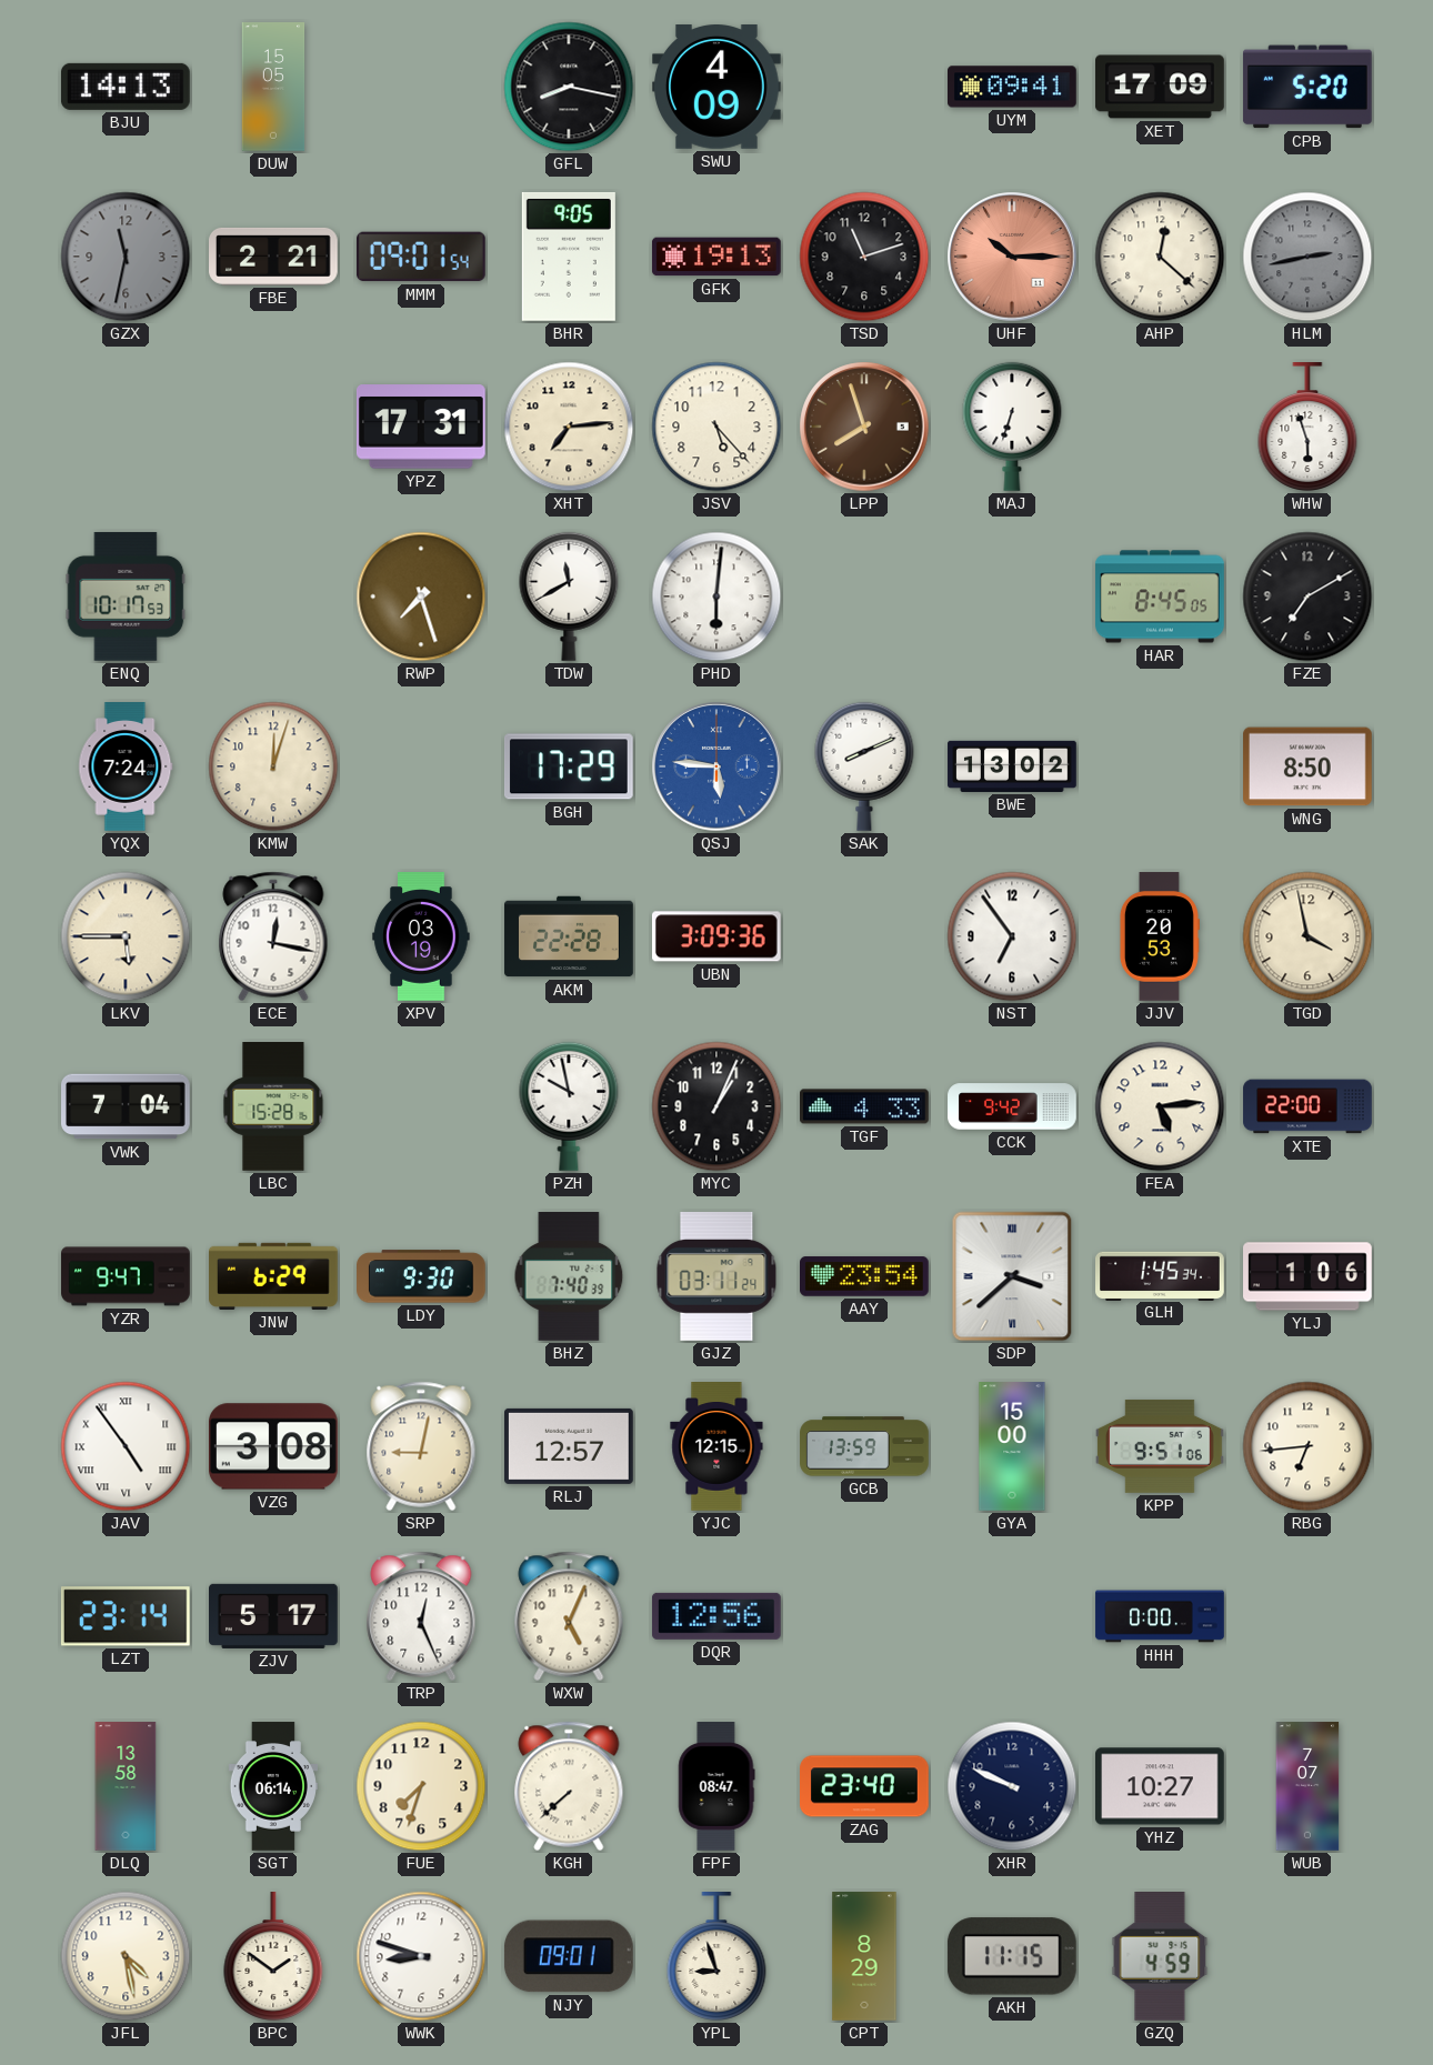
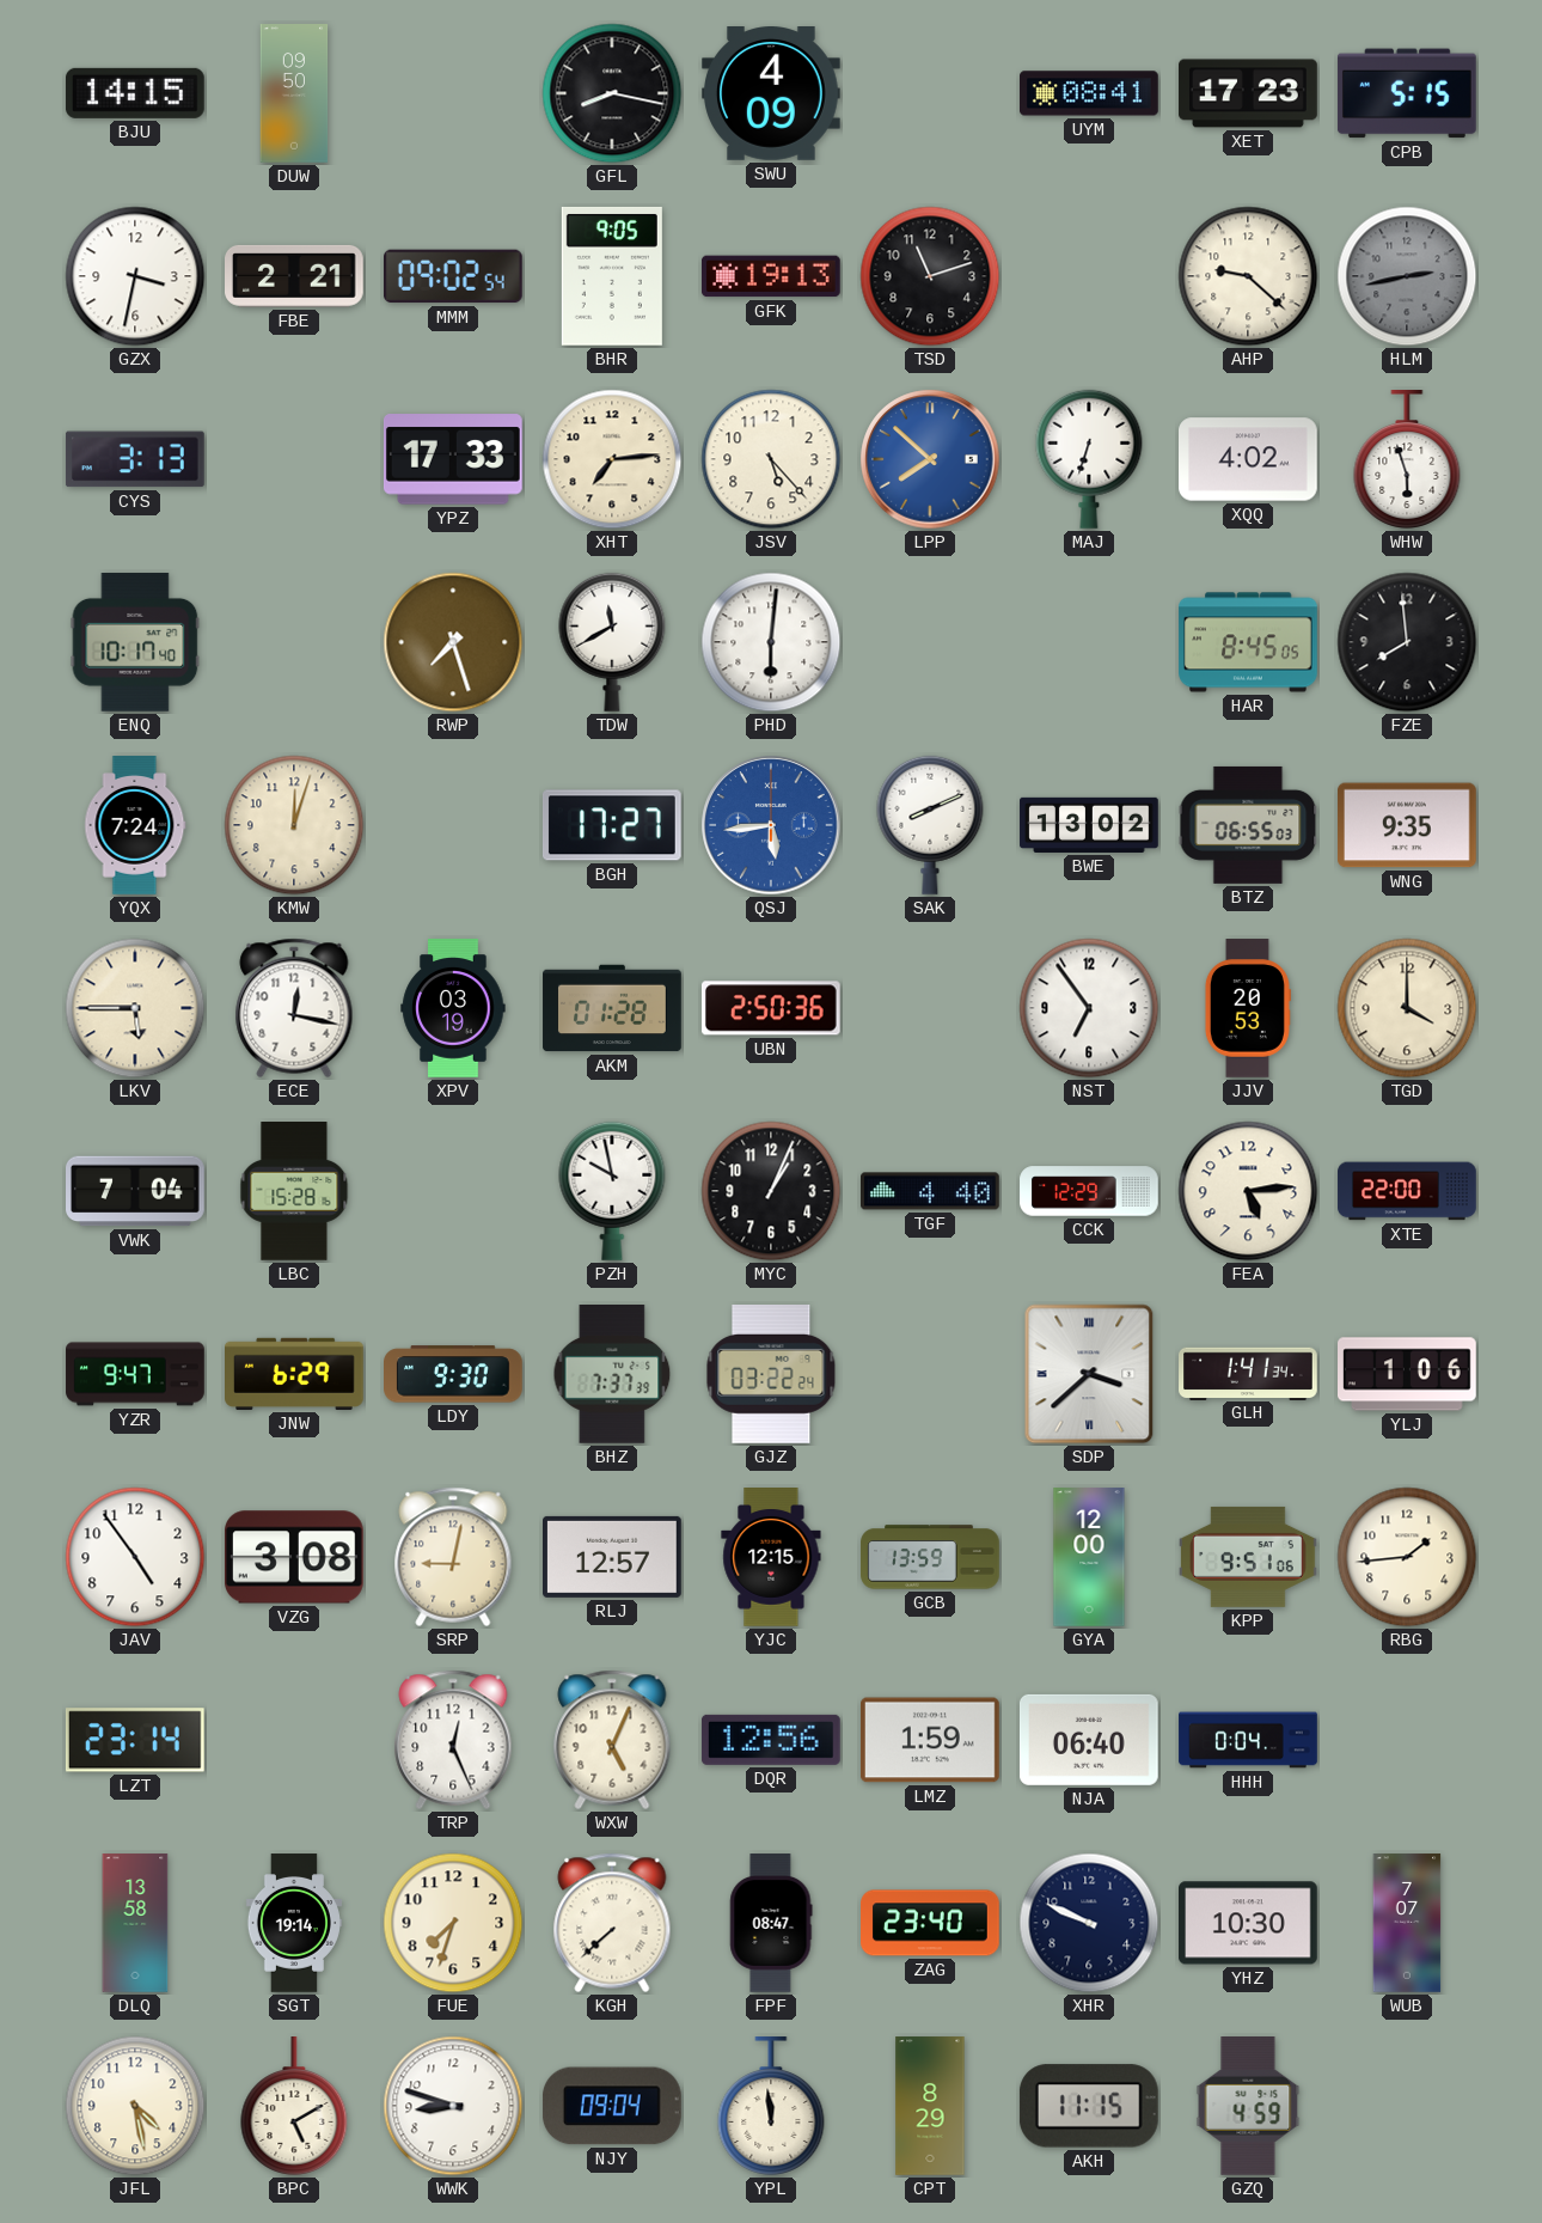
BJU: 14:13 -> 14:15
DUW: 15:05 -> 09:50
UYM: 09:41 -> 08:41
XET: 17:09 -> 17:23
CPB: 5:20 -> 5:15
GZX: 11:32 -> 3:32
GZX dial: grey -> white
MMM: 09:01 -> 09:02
UHF: 10:15 -> none
AHP: 12:22 -> 9:22
CYS: none -> 3:13
YPZ: 17:31 -> 17:33
LPP: 7:57 -> 7:52
LPP dial: brown -> blue
XQQ: none -> 4:02
ENQ: 10:17:53 -> 10:17:40
FZE: 7:10 -> 7:59
BGH: 17:29 -> 17:27
QSJ: 5:46 -> 5:44
BTZ: none -> 06:55
WNG: 8:50 -> 9:35
AKM: 22:28 -> 01:28
UBN: 3:09 -> 2:50
TGD: 3:58 -> 4:00
TGF: 4:33 -> 4:40
CCK: 9:42 -> 12:29
BHZ: 7:40 -> 7:37
GJZ: 03:11 -> 03:22
AAY: 23:54 -> none
GLH: 1:45 -> 1:41
JAV numerals: Roman -> Arabic
GYA: 15:00 -> 12:00
RBG: 6:44 -> 1:44
ZJV: 5:17 -> none
LMZ: none -> 1:59
NJA: none -> 06:40
HHH: 0:00 -> 0:04
SGT: 06:14 -> 19:14
YHZ: 10:27 -> 10:30
BPC: 1:51 -> 5:10
NJY: 09:01 -> 09:04
YPL: 8:57 -> 11:59
